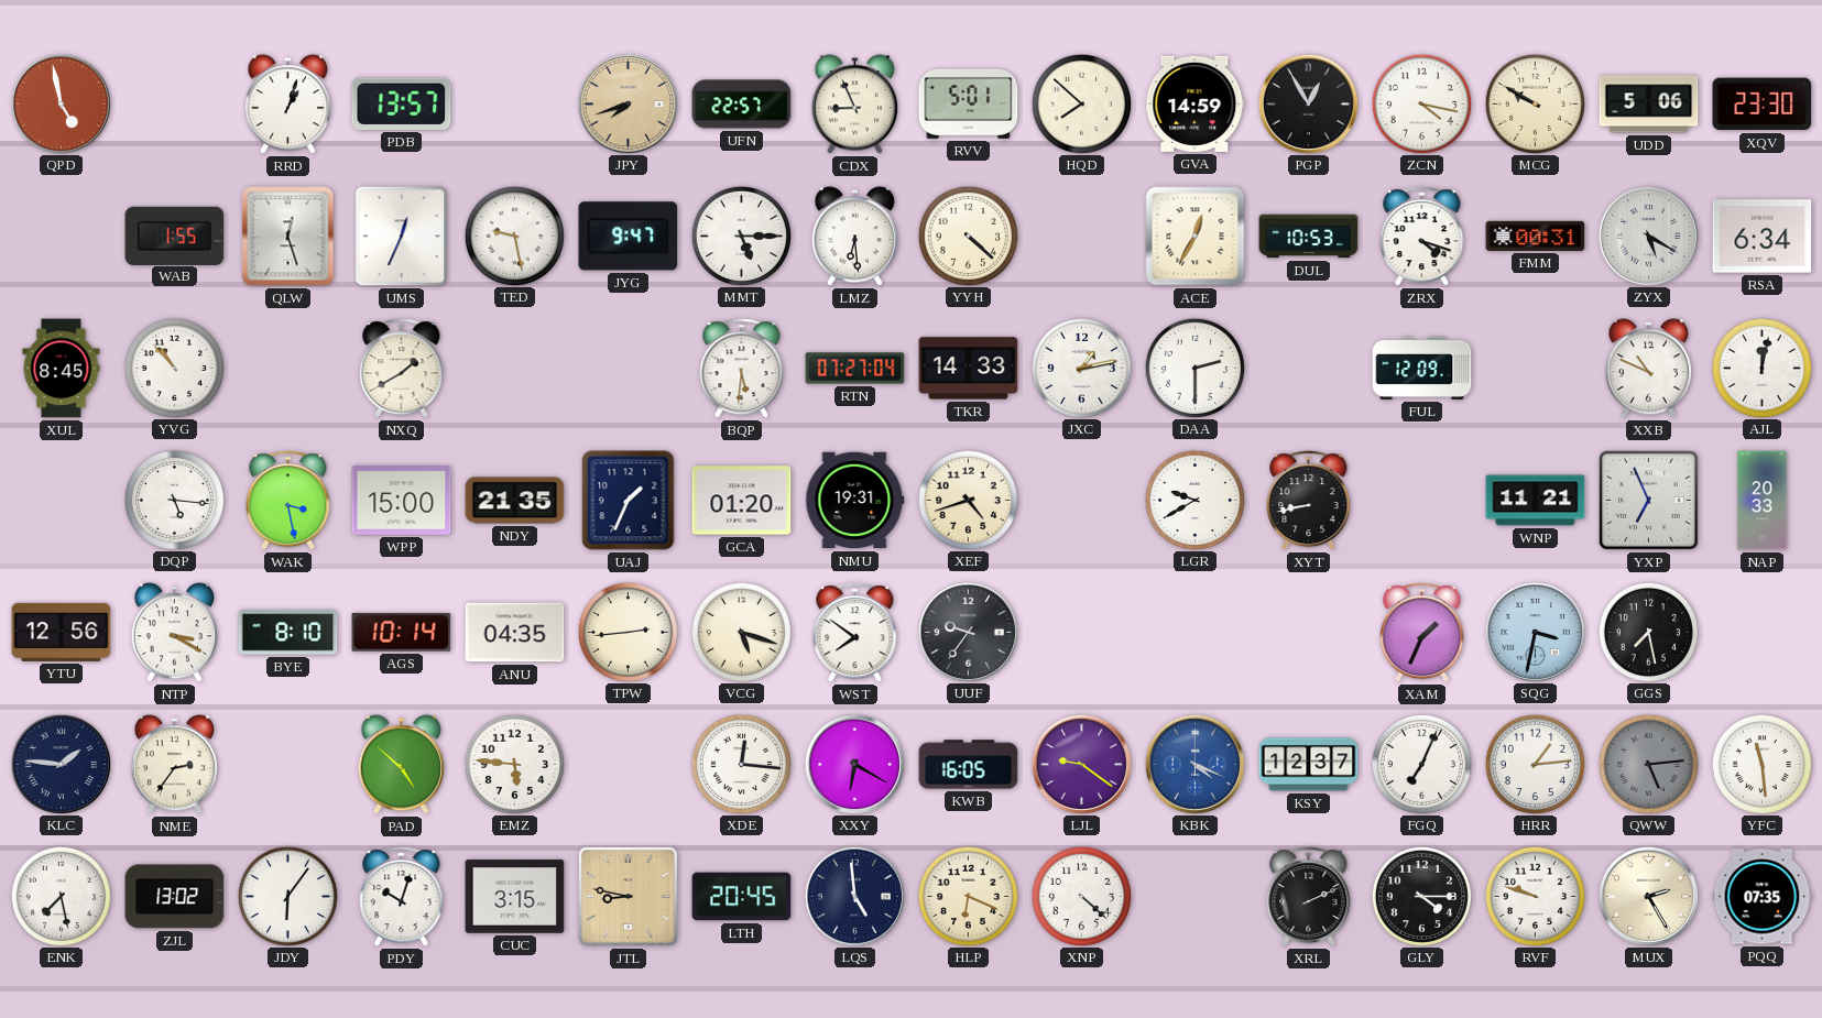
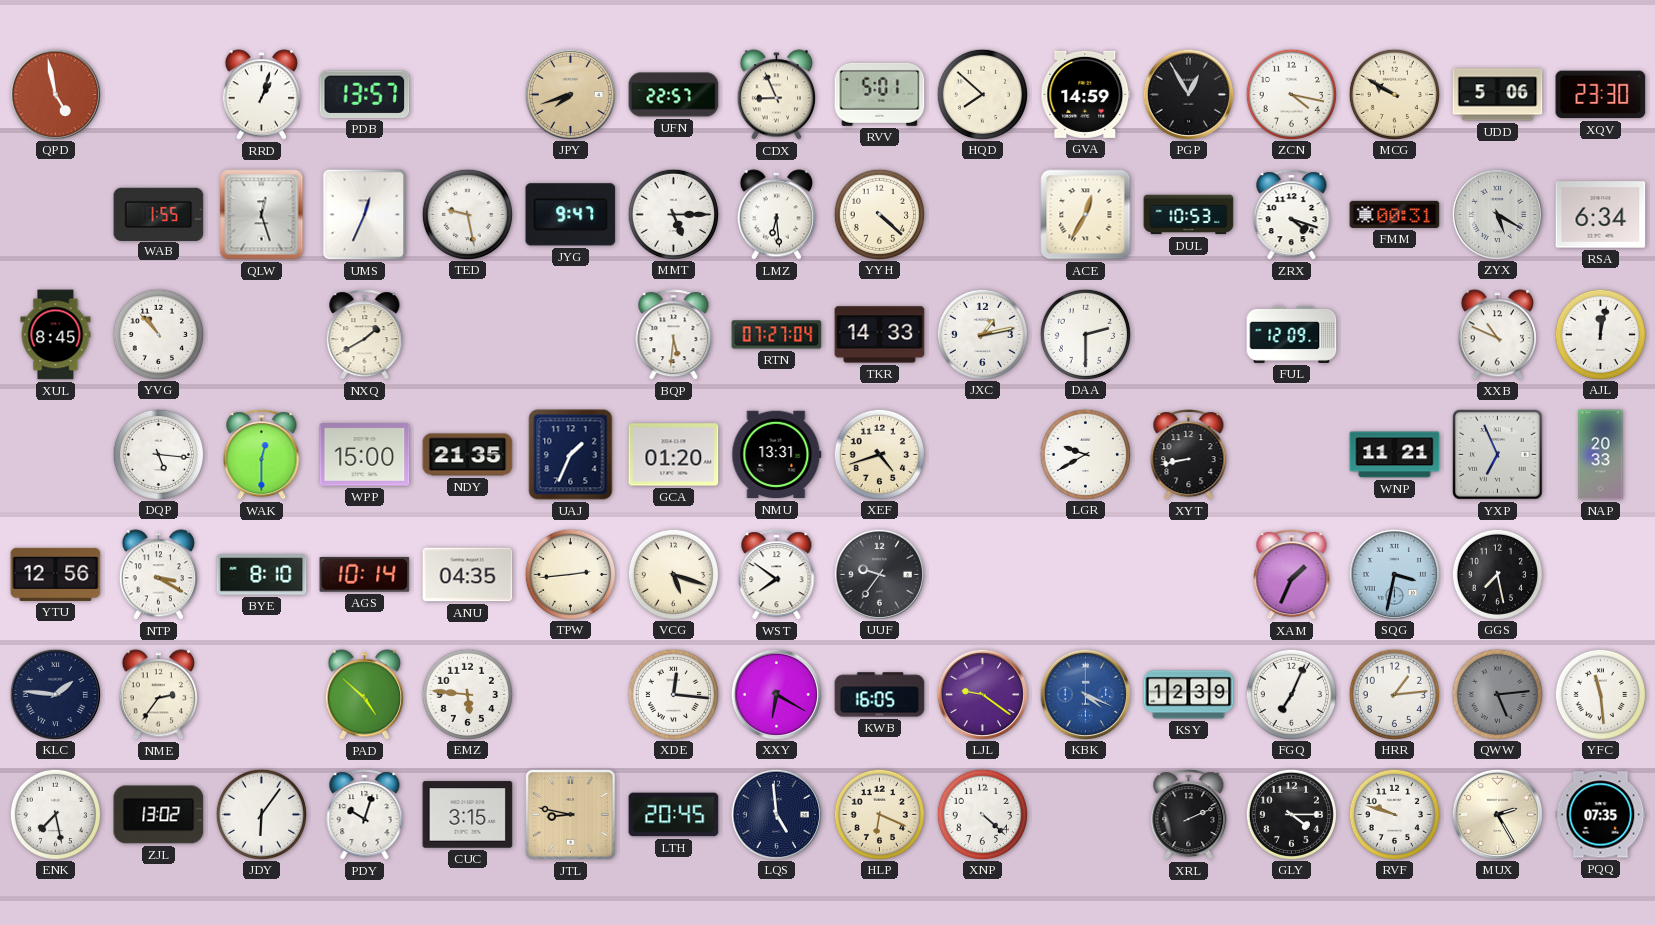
WAK: 3:28 -> 12:30
NMU: 19:31 -> 13:31
KSY: 12:37 -> 12:39
